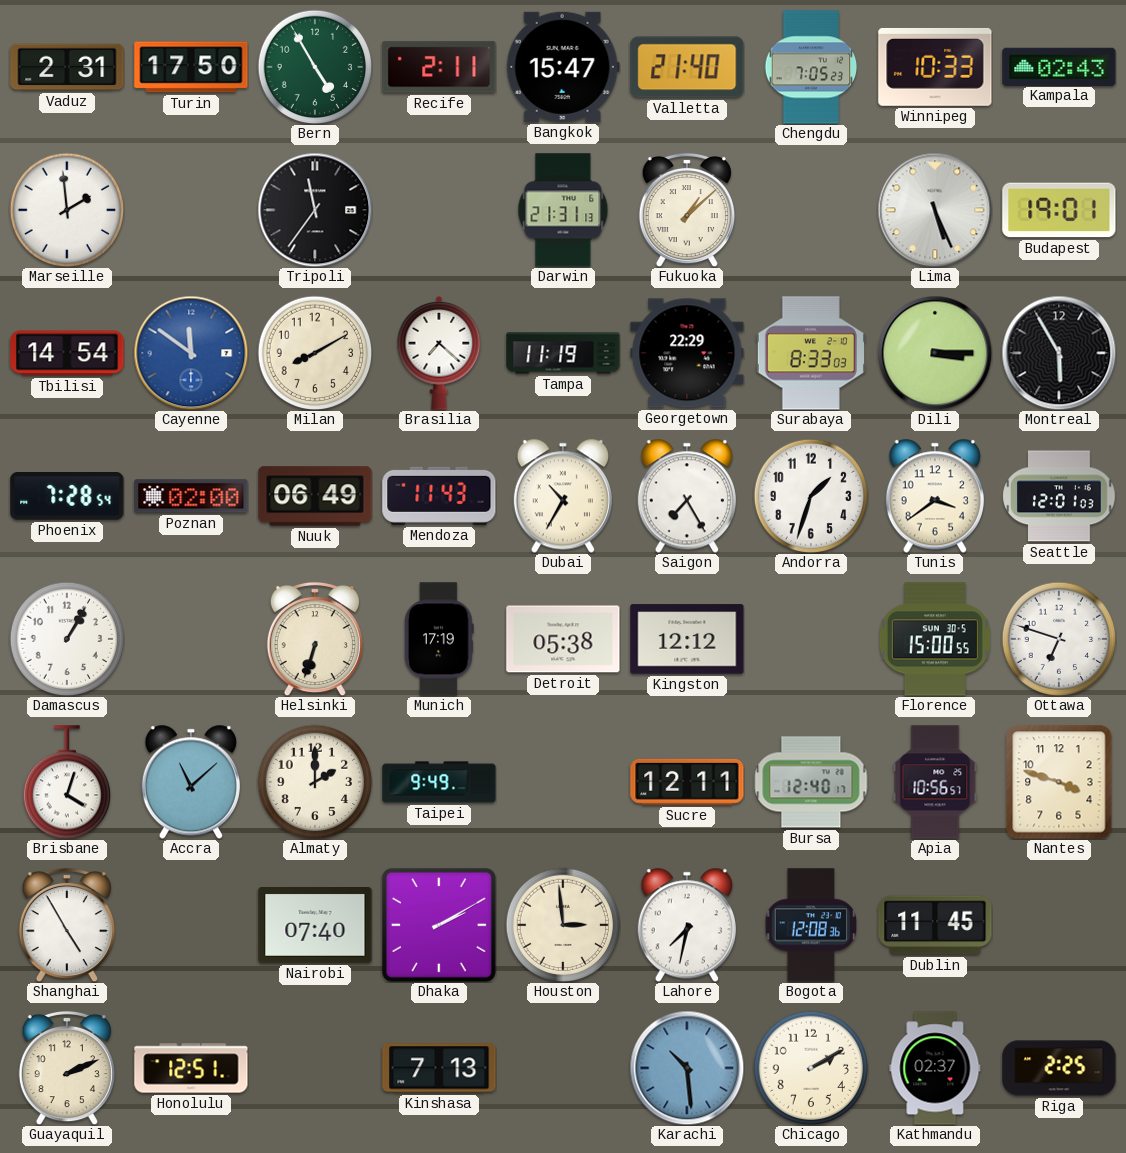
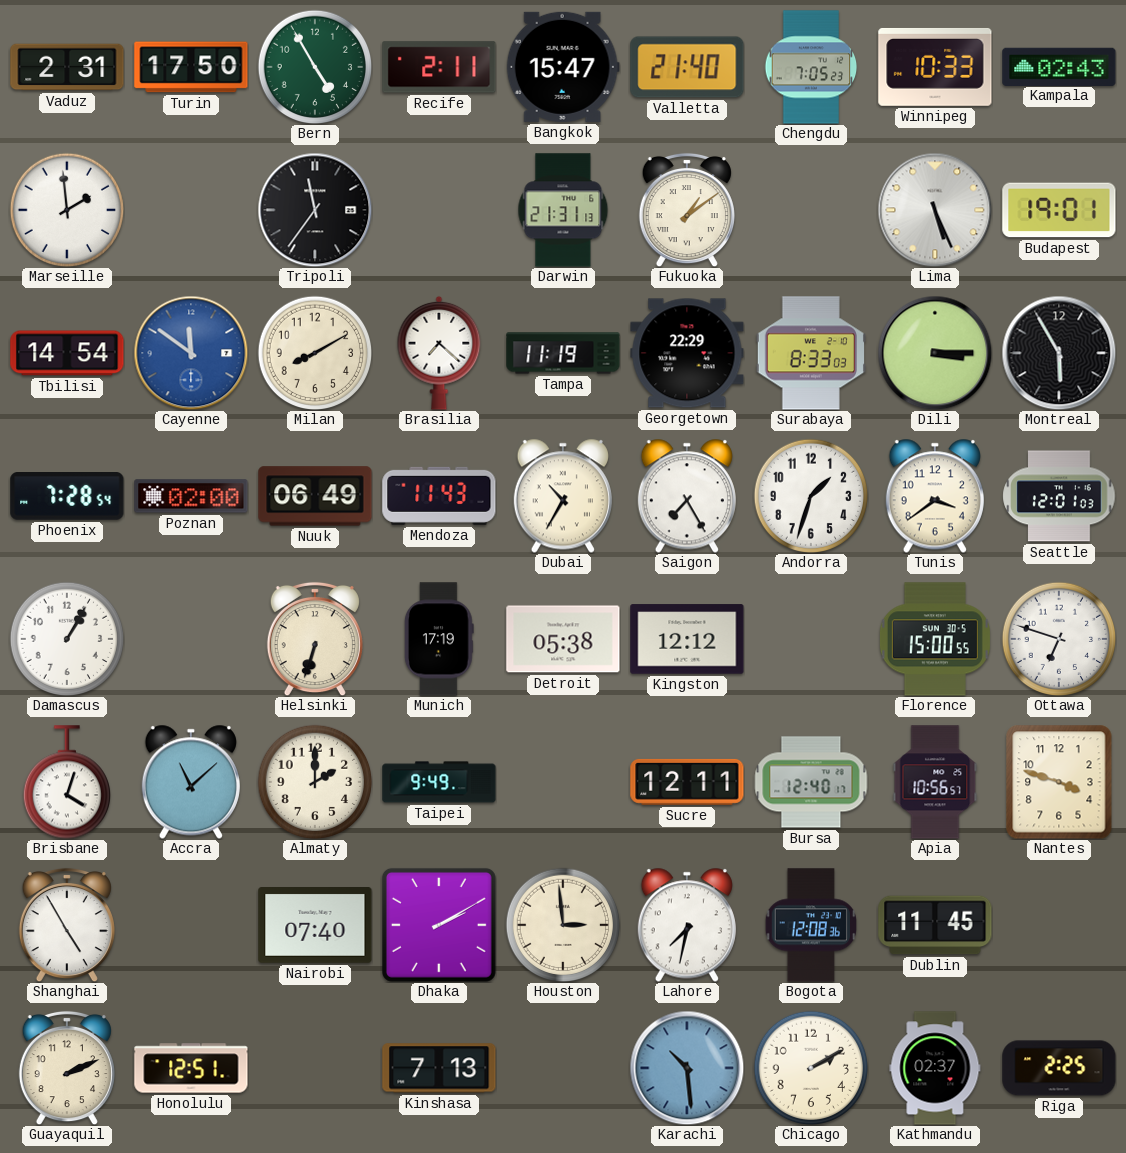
Fukuoka: 1:08 -> 1:09
